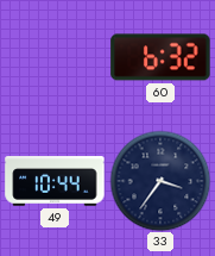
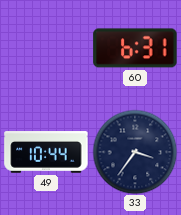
60: 6:32 -> 6:31
